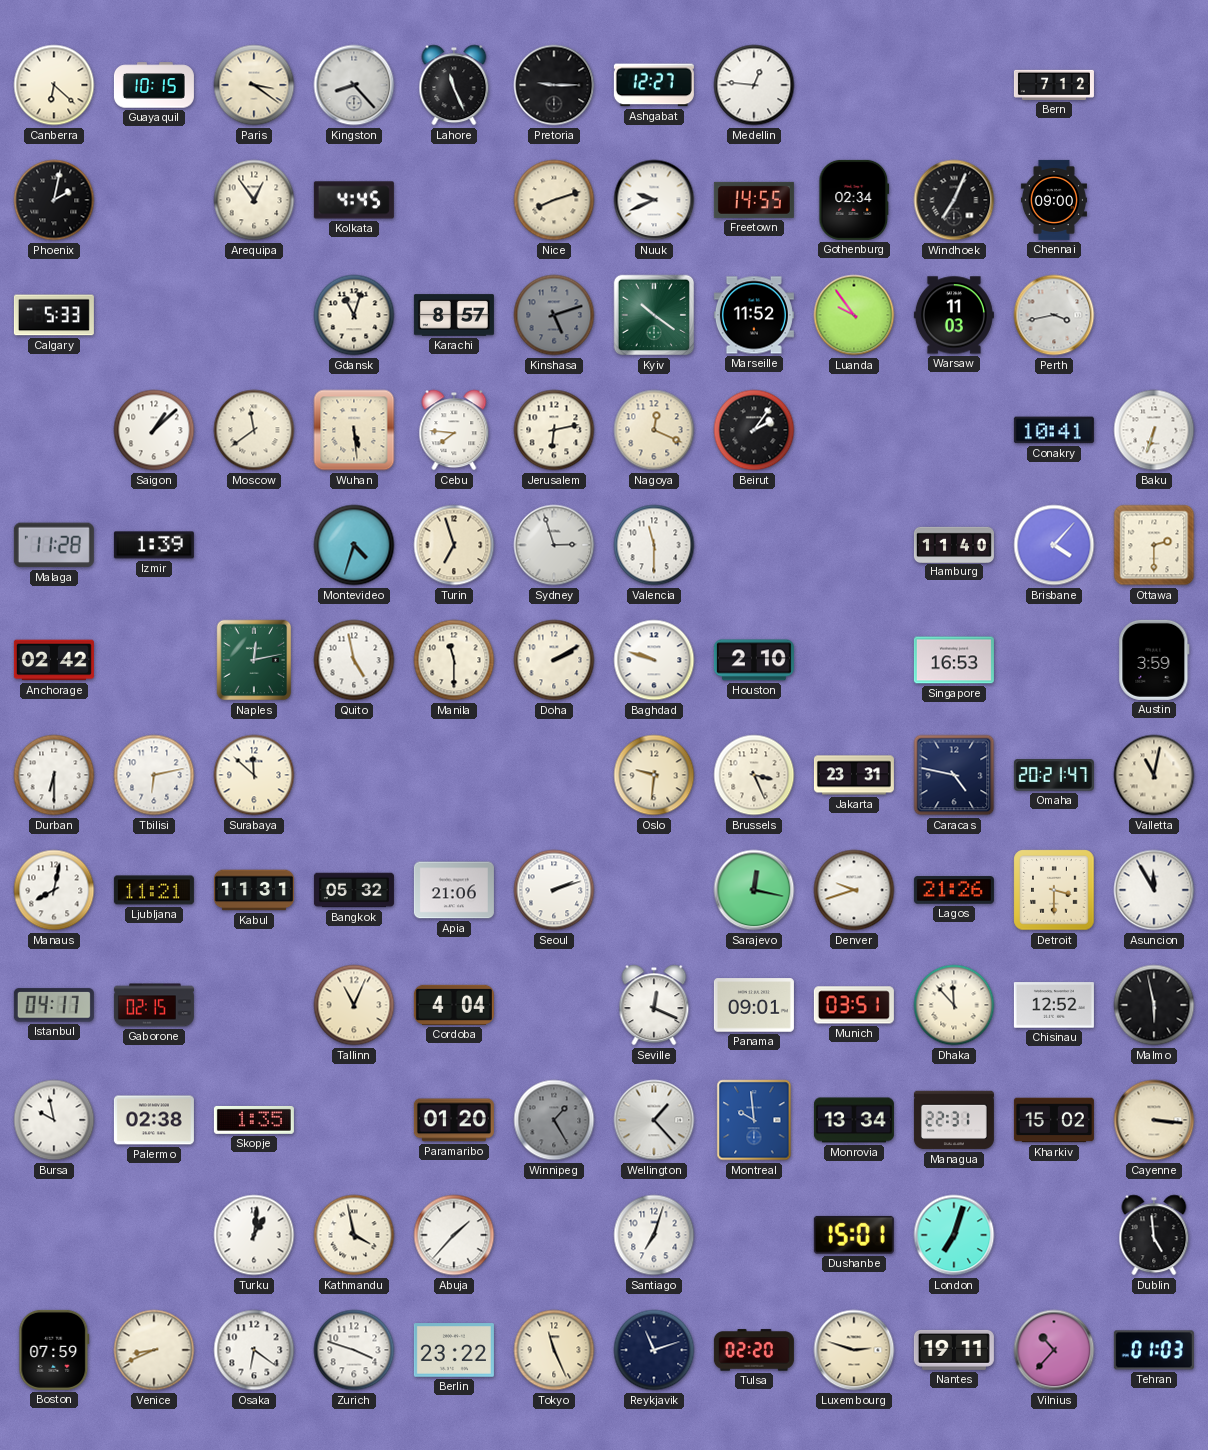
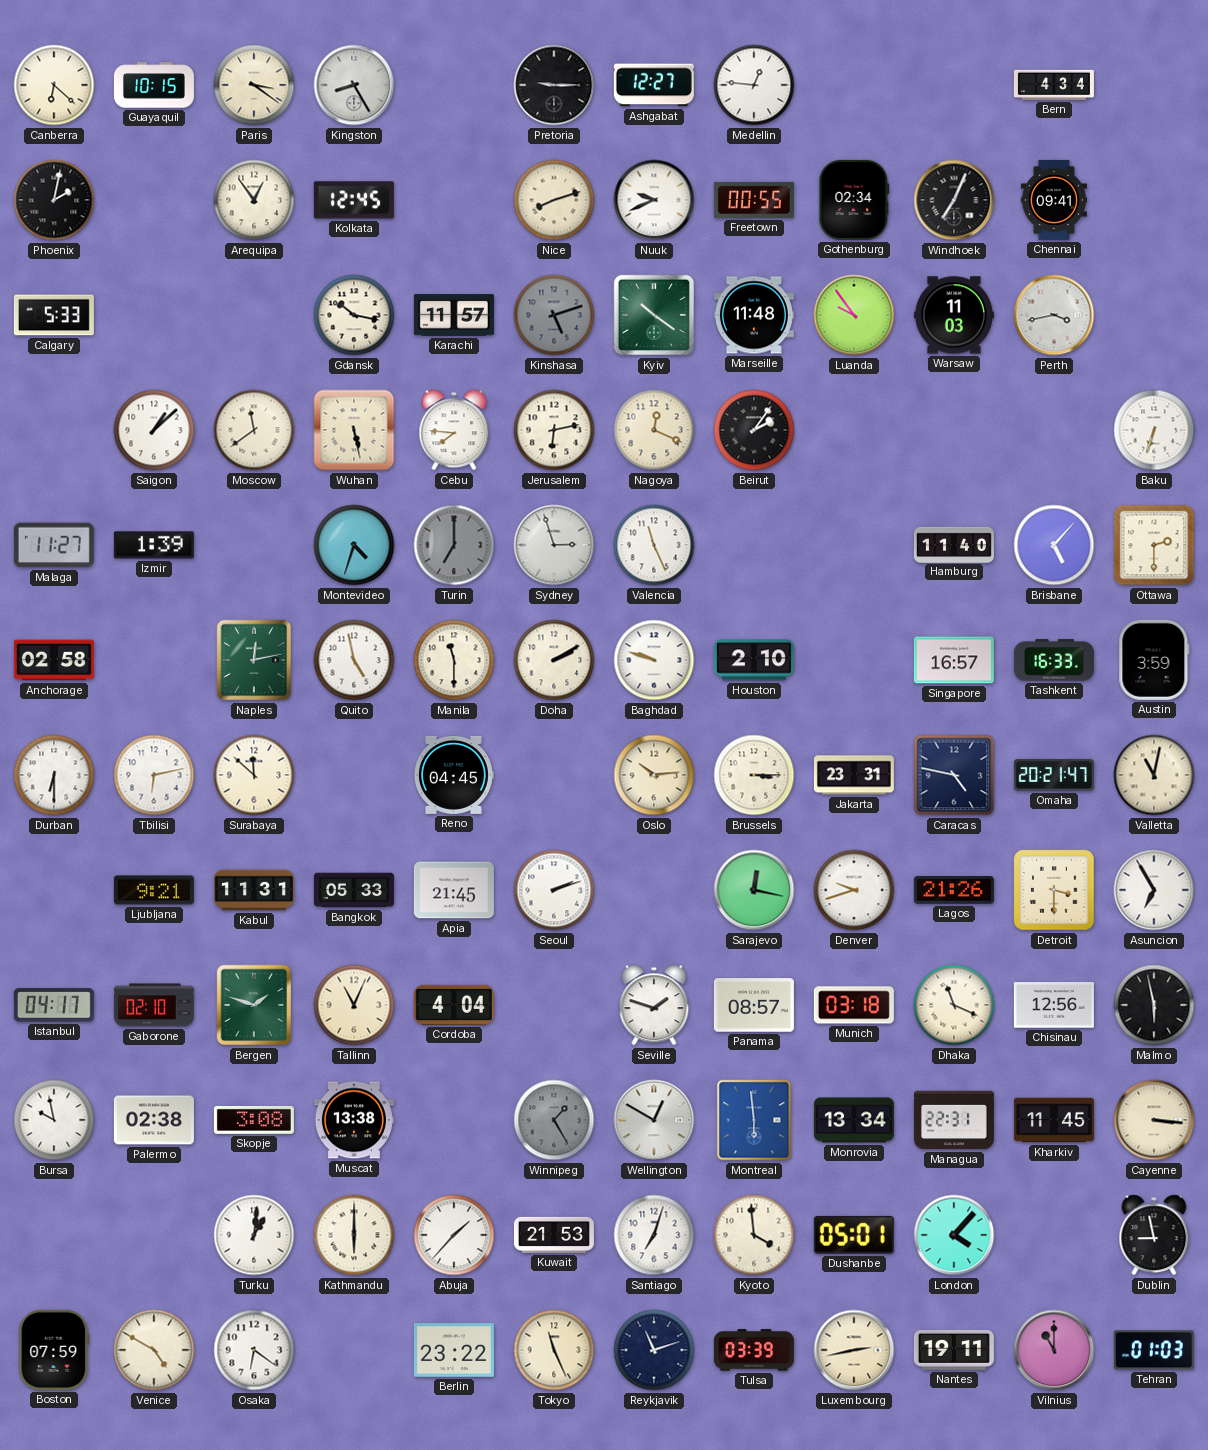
Kingston: 8:23 -> 8:25
Lahore: 11:26 -> none
Bern: 7:12 -> 4:34
Kolkata: 4:45 -> 12:45
Freetown: 14:55 -> 00:55
Chennai: 09:00 -> 09:41
Gdansk: 11:03 -> 10:17
Karachi: 8:57 -> 11:57
Marseille: 11:52 -> 11:48
Wuhan: 5:29 -> 5:28
Conakry: 10:41 -> none
Malaga: 11:28 -> 11:27
Turin: 6:57 -> 7:00
Turin dial: cream -> grey
Valencia: 11:30 -> 11:26
Brisbane: 4:07 -> 5:07
Anchorage: 02:42 -> 02:58
Singapore: 16:53 -> 16:57
Tashkent: none -> 16:33
Reno: none -> 04:45
Oslo: 9:31 -> 10:14
Brussels: 3:26 -> 3:15
Manaus: 8:02 -> none
Ljubljana: 11:21 -> 9:21
Bangkok: 05:32 -> 05:33
Apia: 21:06 -> 21:45
Asuncion: 11:55 -> 6:55
Gaborone: 02:15 -> 02:10
Bergen: none -> 1:48
Seville: 12:19 -> 1:48
Panama: 09:01 -> 08:57
Munich: 03:51 -> 03:18
Dhaka: 11:53 -> 11:19
Chisinau: 12:52 -> 12:56
Skopje: 1:35 -> 3:08
Muscat: none -> 13:38
Paramaribo: 01:20 -> none
Wellington: 1:23 -> 12:50
Montreal: 9:59 -> 5:59
Kharkiv: 15:02 -> 11:45
Kathmandu: 3:58 -> 6:00
Kuwait: none -> 21:53
Kyoto: none -> 3:59
Dushanbe: 15:01 -> 05:01
London: 7:03 -> 4:07
Dublin: 4:59 -> 8:58
Venice: 8:41 -> 4:50
Zurich: 3:48 -> none
Tulsa: 02:20 -> 03:39
Luxembourg: 2:48 -> 2:43
Vilnius: 10:37 -> 11:00
